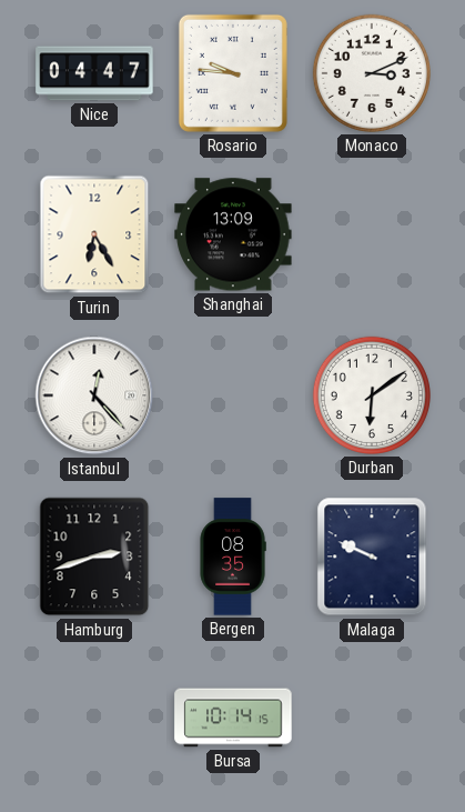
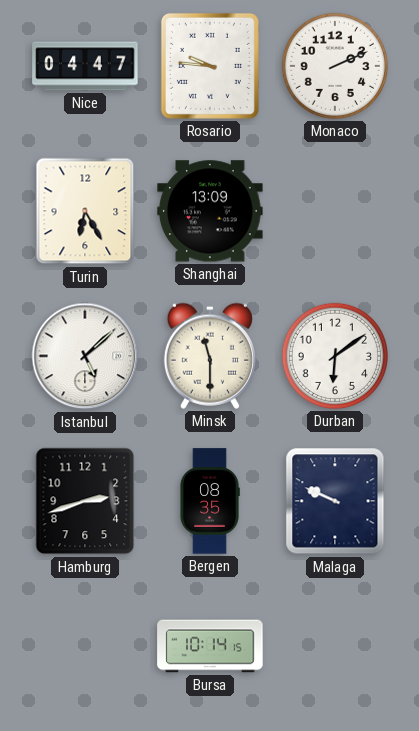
Monaco: 3:11 -> 2:11
Istanbul: 12:23 -> 5:08
Minsk: none -> 11:30
